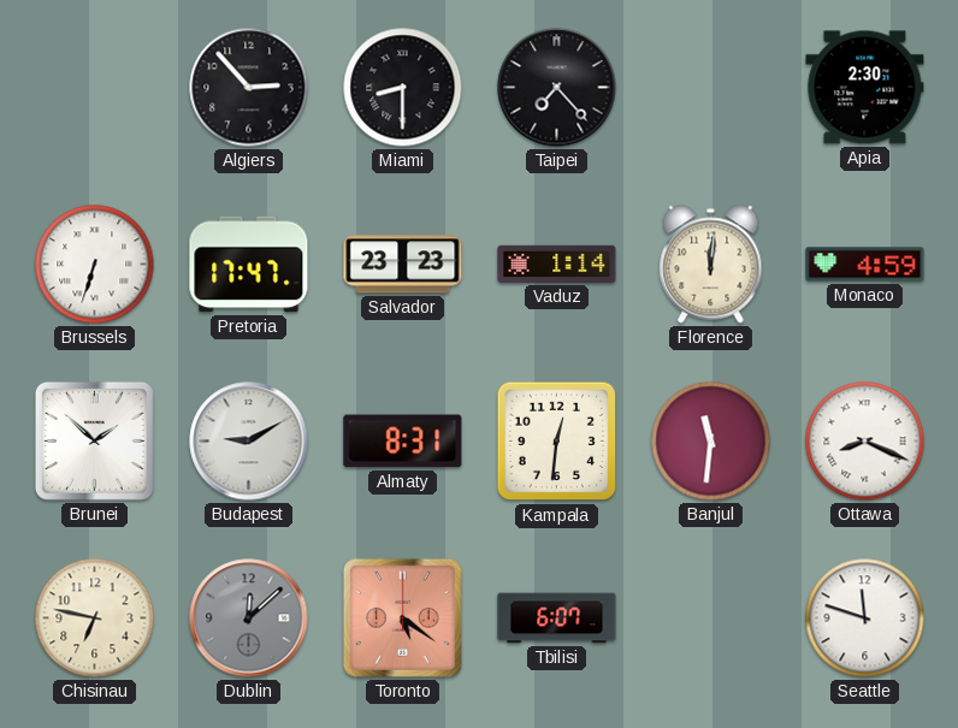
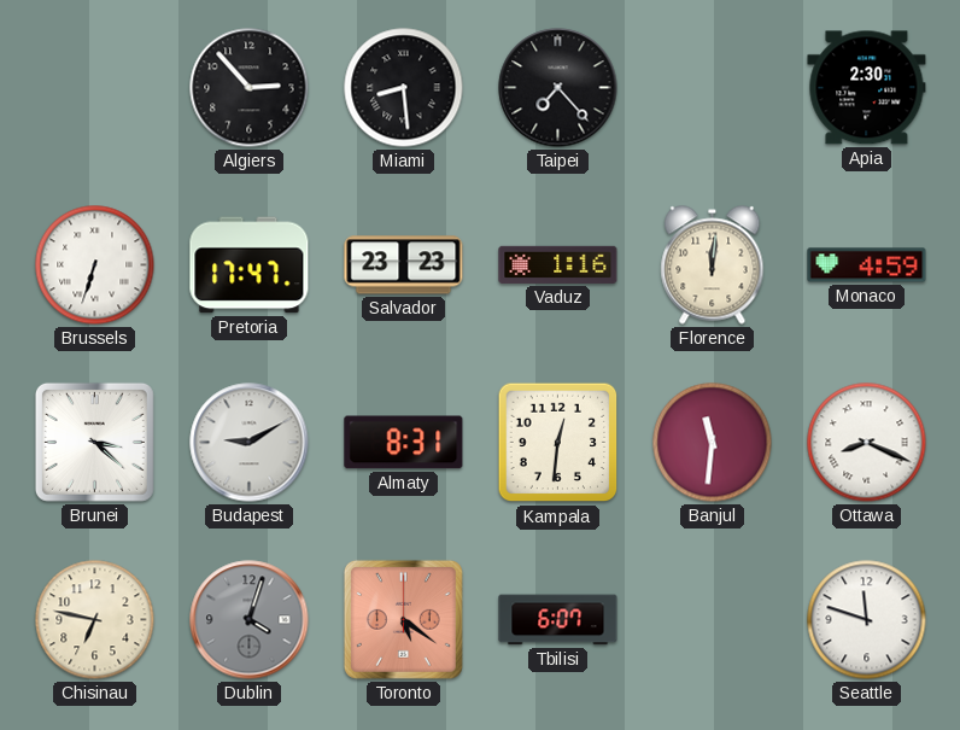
Miami: 8:30 -> 8:29
Vaduz: 1:14 -> 1:16
Brunei: 1:52 -> 3:22
Dublin: 12:08 -> 4:03
